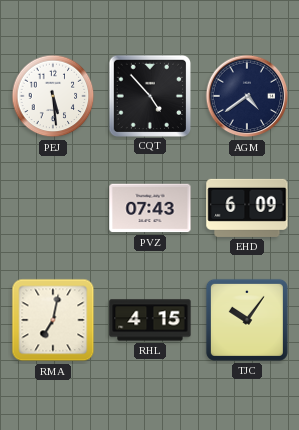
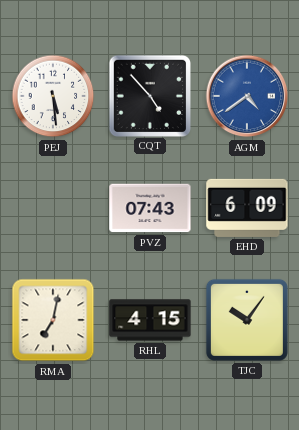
AGM dial: navy -> blue
